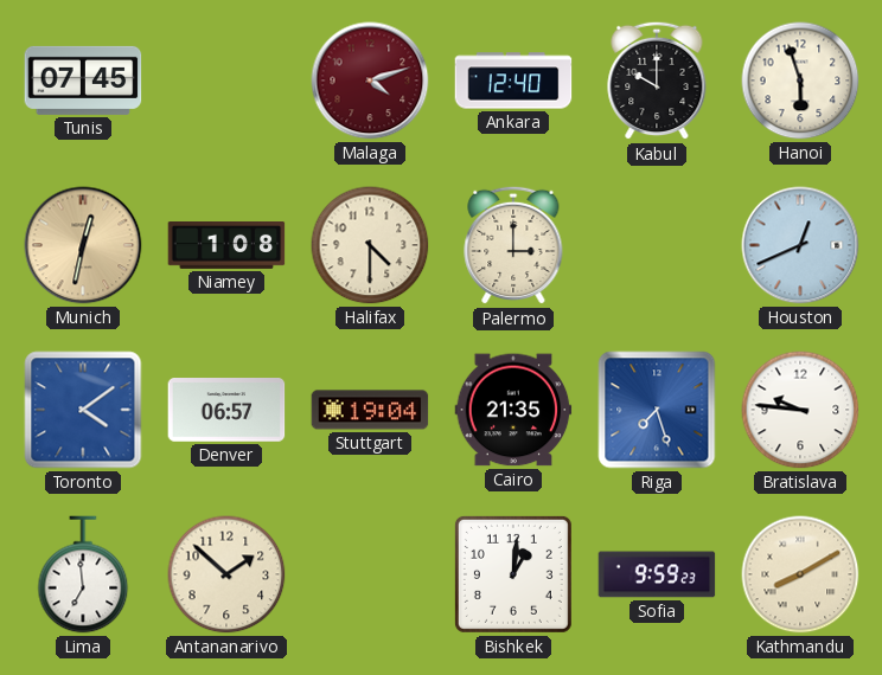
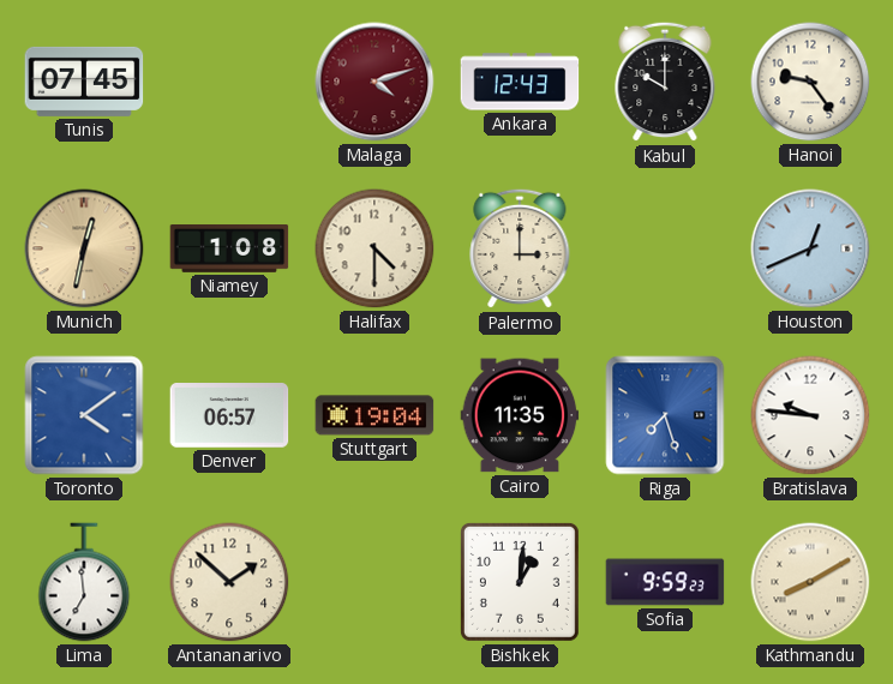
Ankara: 12:40 -> 12:43
Hanoi: 5:57 -> 9:24
Cairo: 21:35 -> 11:35
